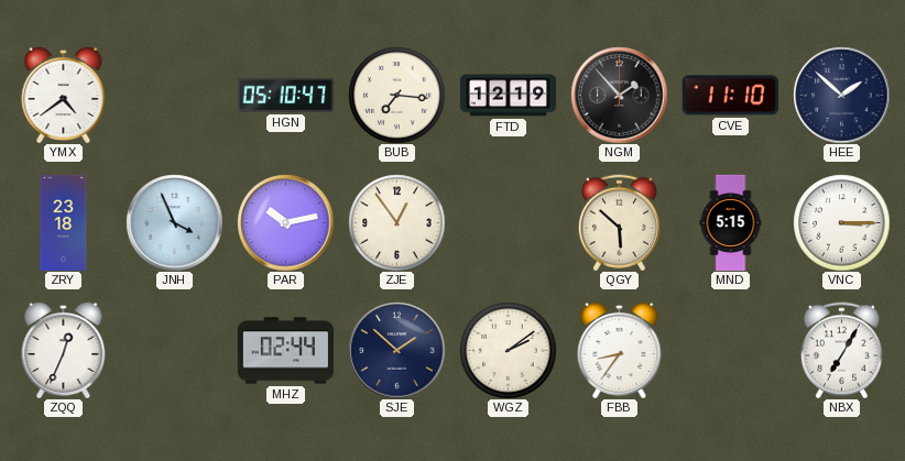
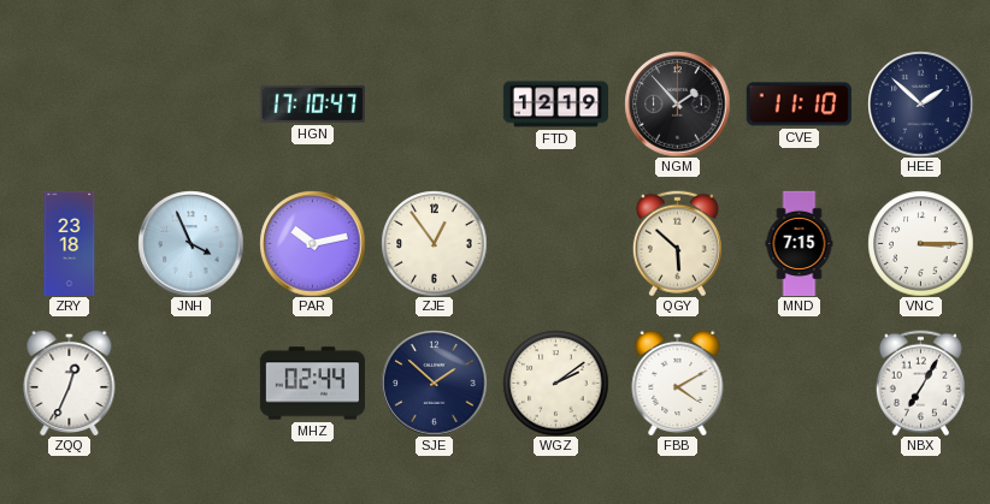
YMX: 4:39 -> none
HGN: 05:10 -> 17:10
BUB: 7:16 -> none
MND: 5:15 -> 7:15
FBB: 8:36 -> 4:10
